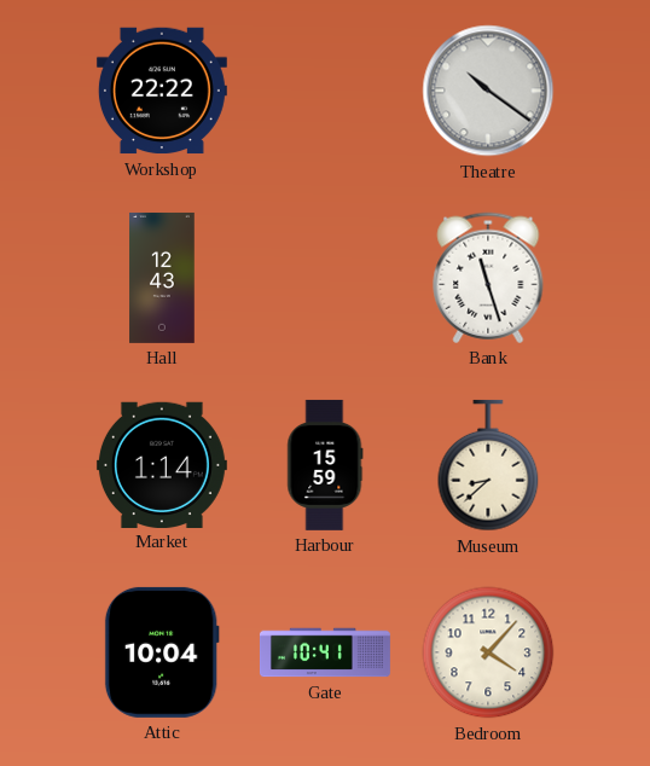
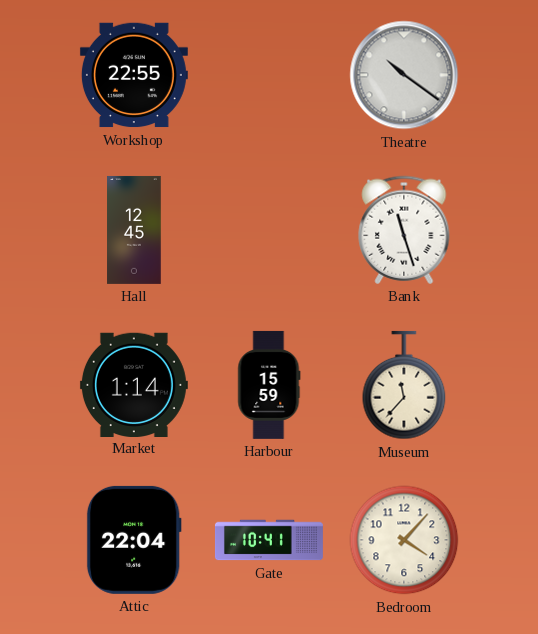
Workshop: 22:22 -> 22:55
Hall: 12:43 -> 12:45
Museum: 8:38 -> 11:37
Attic: 10:04 -> 22:04
